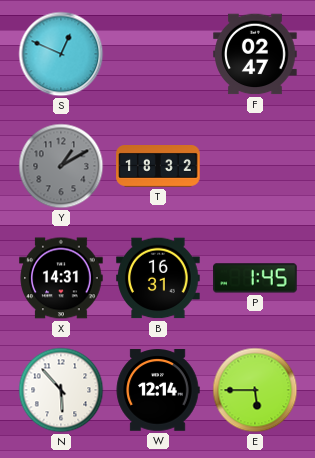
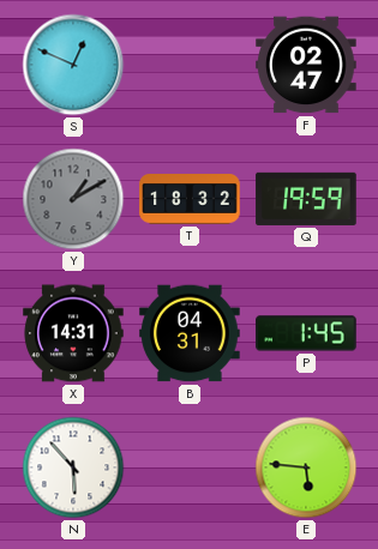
Q: none -> 19:59
B: 16:31 -> 04:31
W: 12:14 -> none
E: 5:45 -> 5:46
